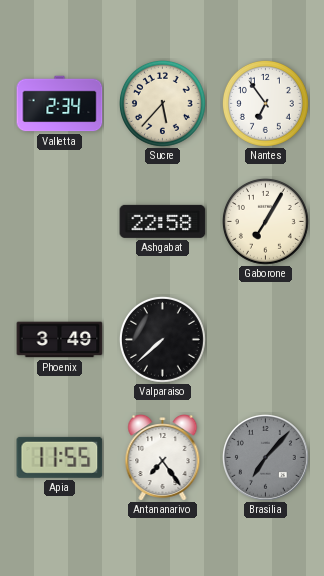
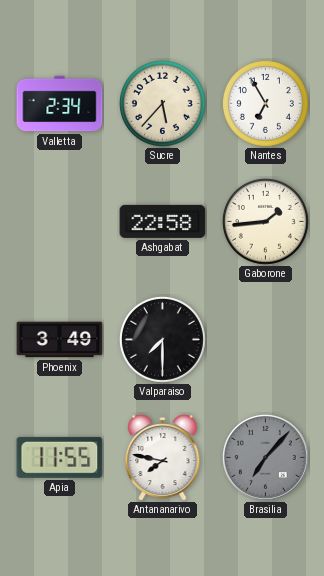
Nantes: 6:54 -> 6:55
Gaborone: 7:05 -> 1:44
Valparaiso: 7:38 -> 7:30
Antananarivo: 7:24 -> 7:47
